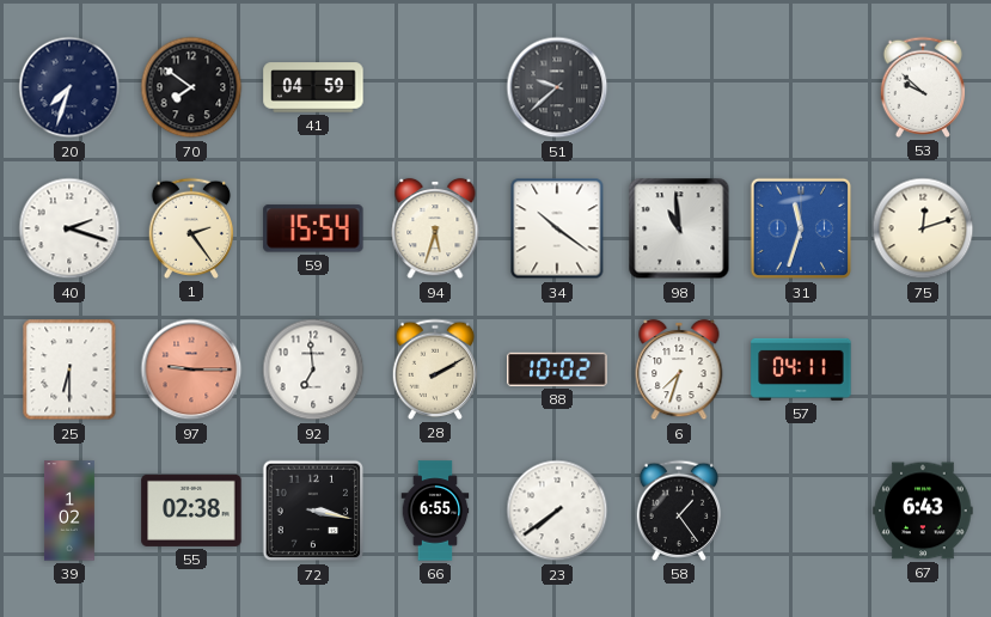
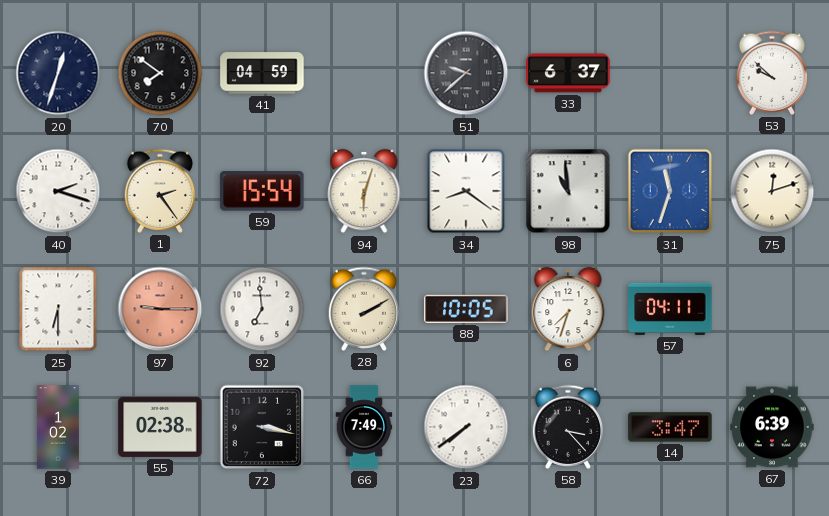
20: 7:33 -> 12:33
33: none -> 6:37
94: 5:33 -> 6:03
34: 10:21 -> 8:21
88: 10:02 -> 10:05
66: 6:55 -> 7:49
58: 1:24 -> 3:23
14: none -> 3:47
67: 6:43 -> 6:39
